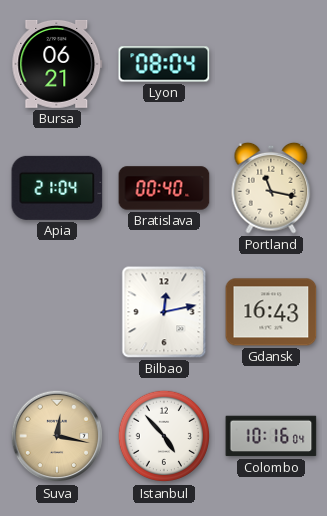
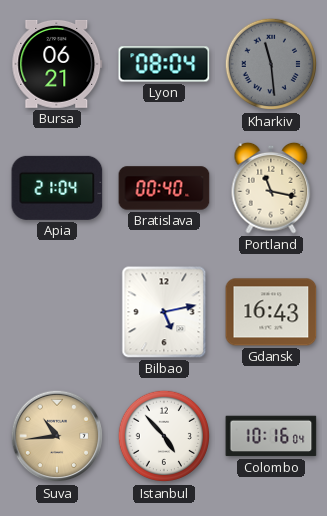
Kharkiv: none -> 11:29
Bilbao: 12:13 -> 5:13
Suva: 12:17 -> 10:44
